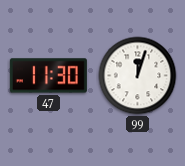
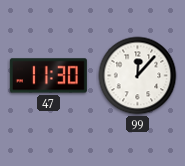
99: 12:03 -> 12:07
